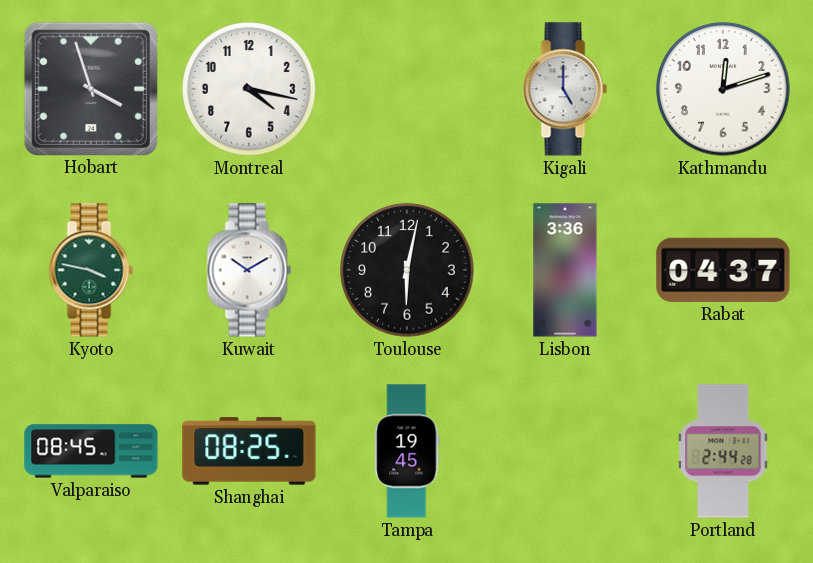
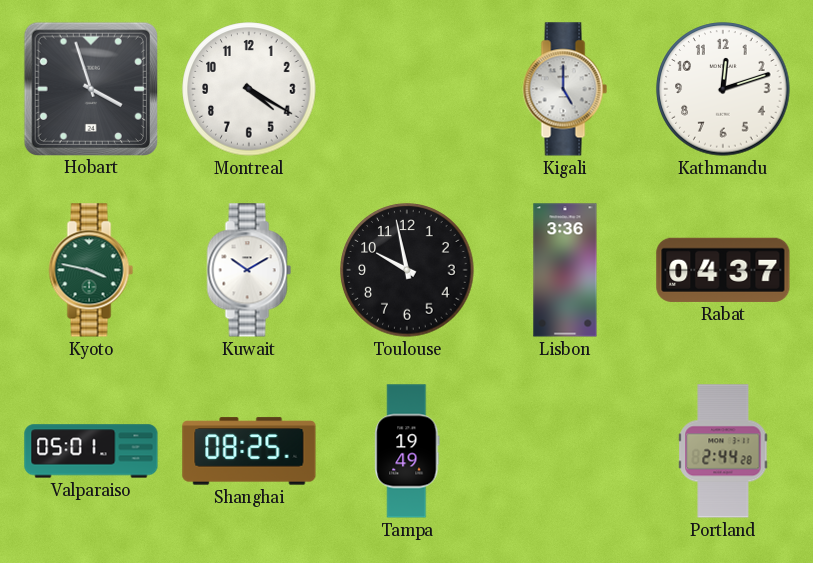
Montreal: 4:17 -> 4:20
Toulouse: 6:02 -> 9:58
Valparaiso: 08:45 -> 05:01
Tampa: 19:45 -> 19:49
